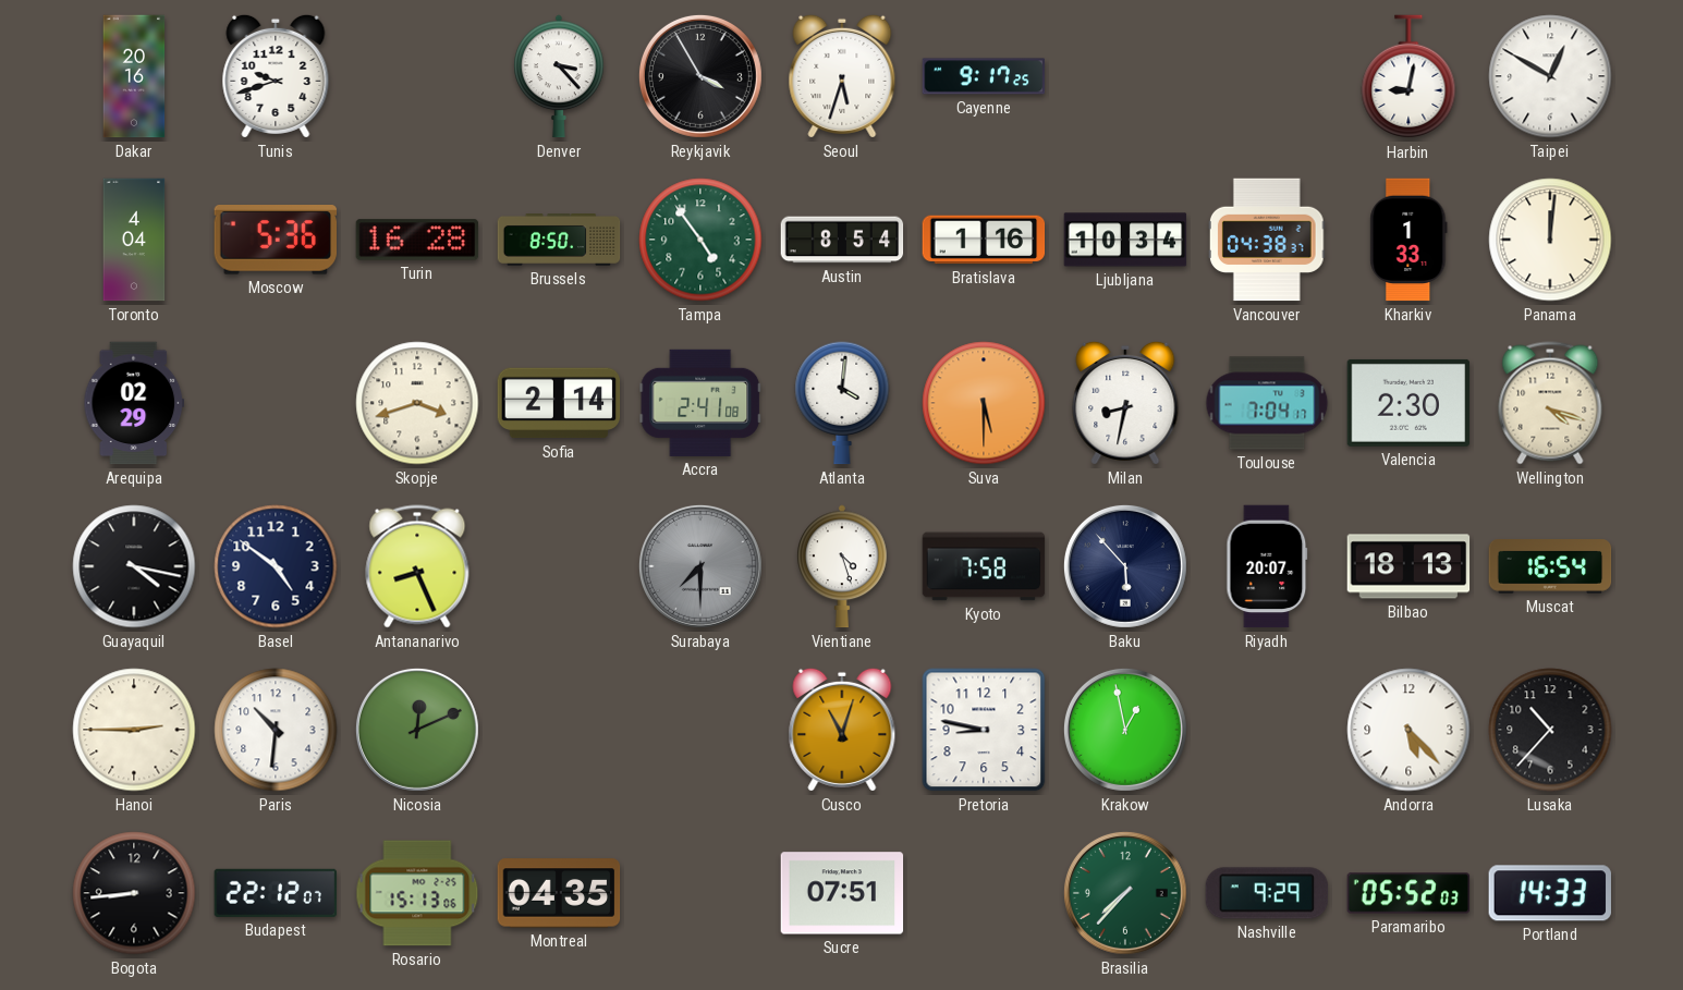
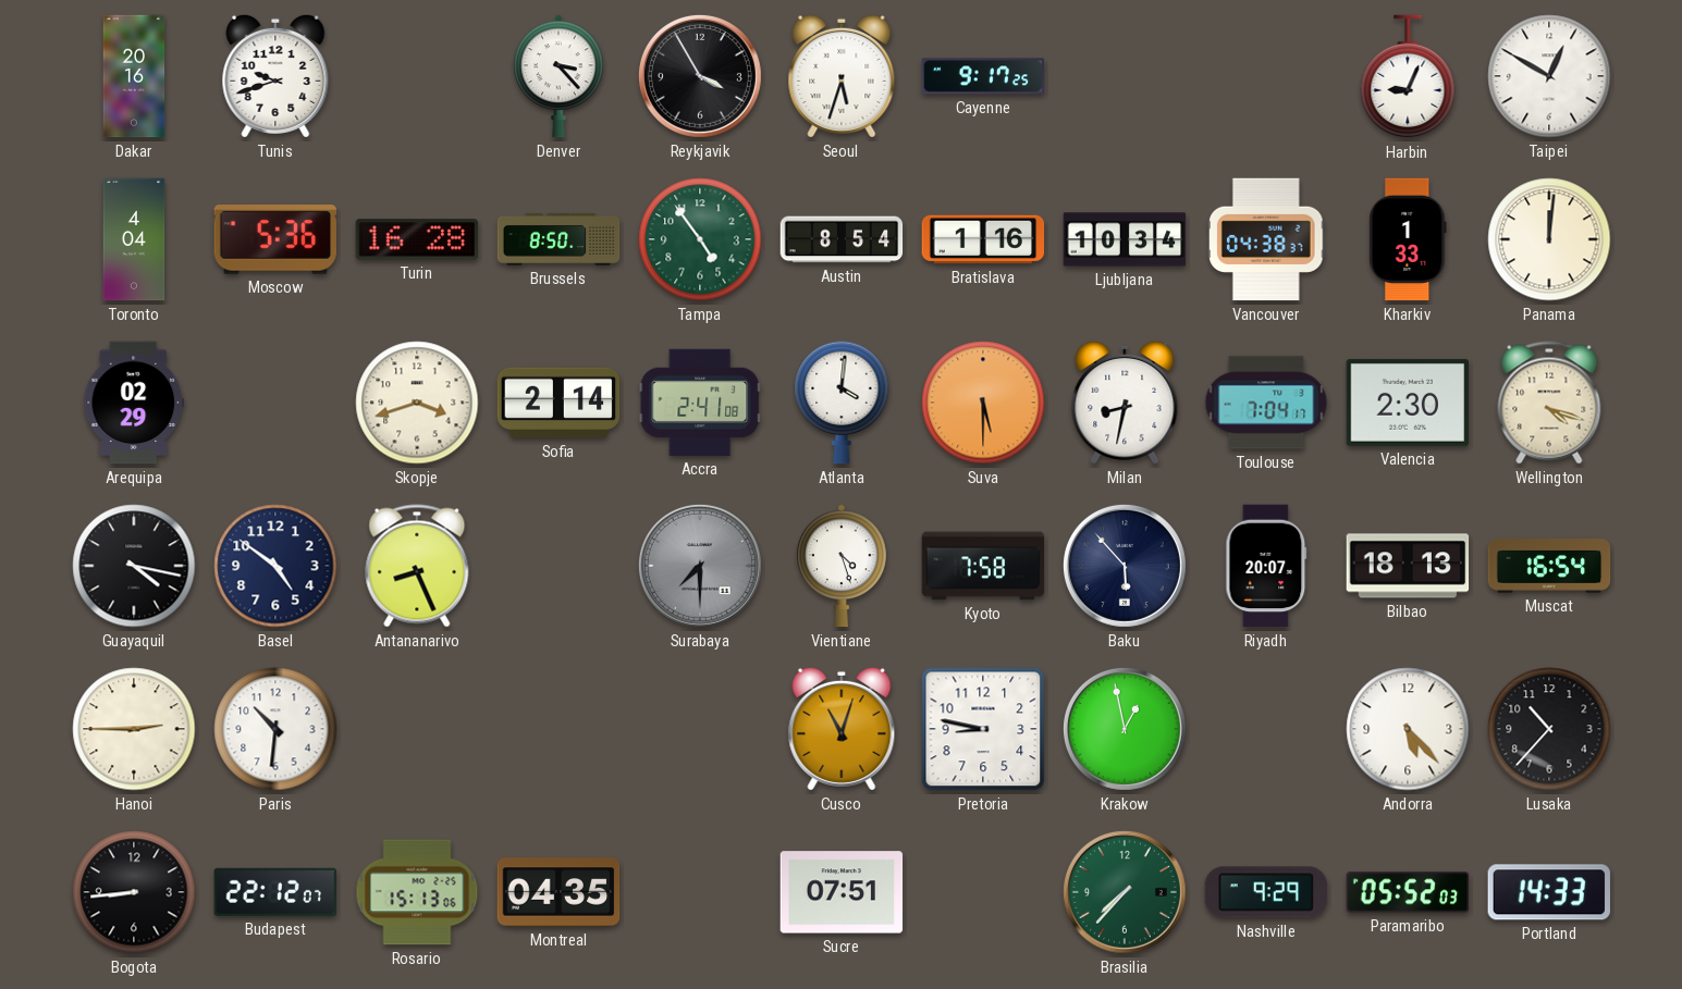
Harbin: 9:02 -> 9:04
Nicosia: 12:11 -> none
